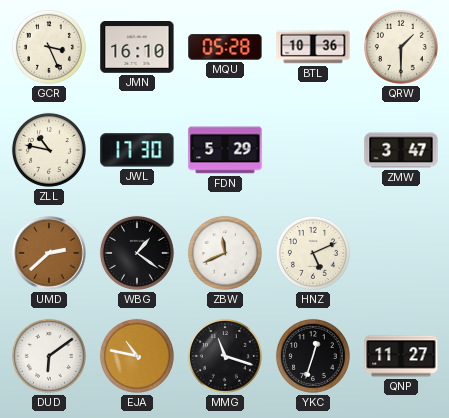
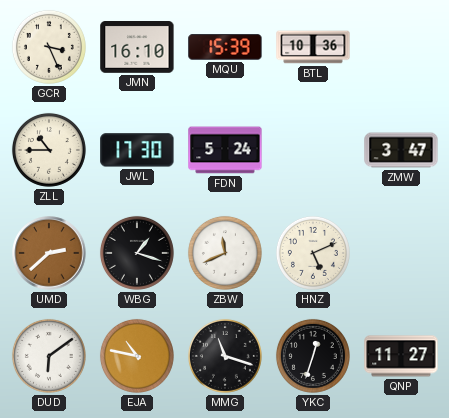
MQU: 05:28 -> 15:39
QRW: 1:30 -> none
ZLL: 10:47 -> 10:45
FDN: 5:29 -> 5:24
WBG: 1:21 -> 1:18
